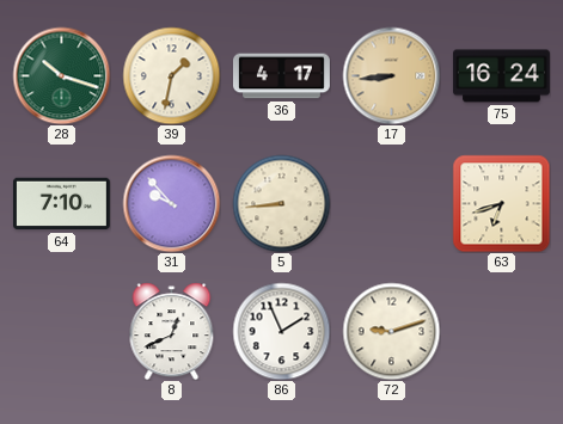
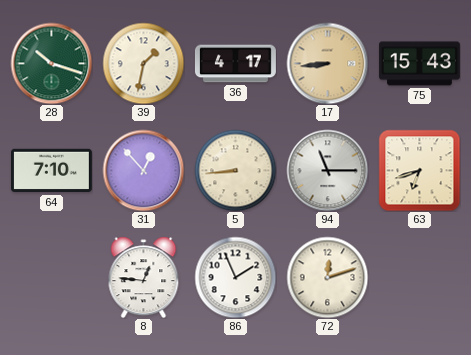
75: 16:24 -> 15:43
31: 9:53 -> 12:53
94: none -> 11:15
8: 12:41 -> 12:46
72: 9:12 -> 12:12
